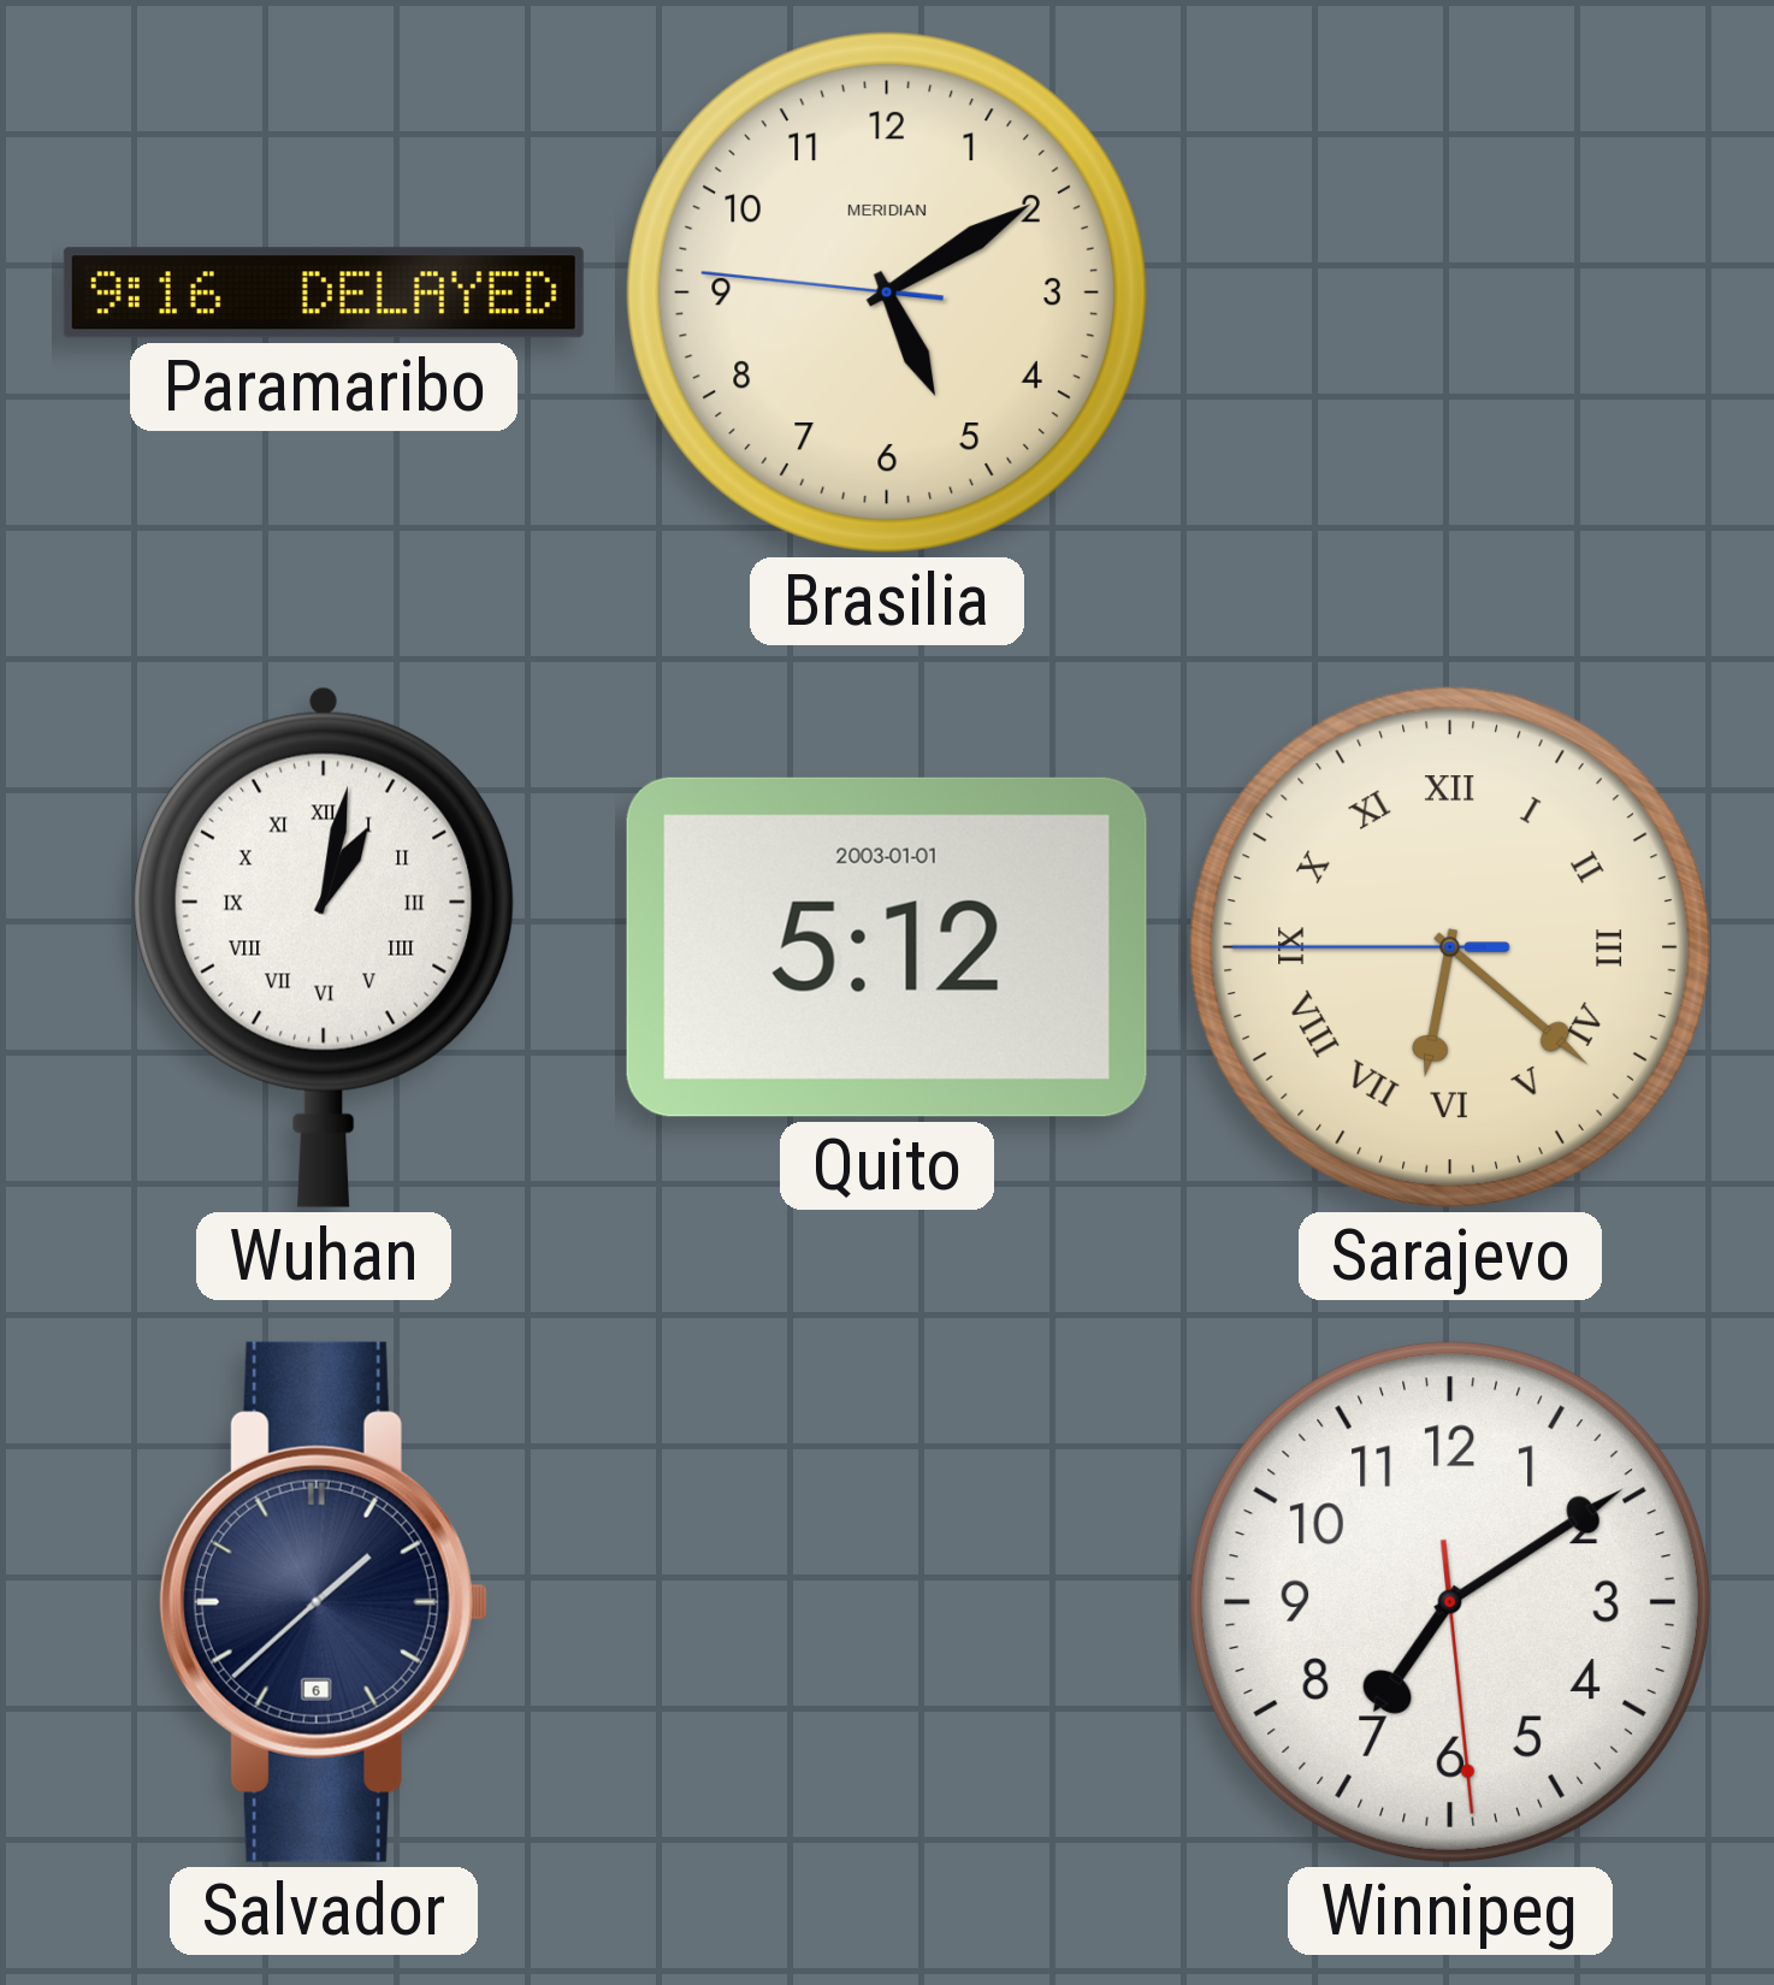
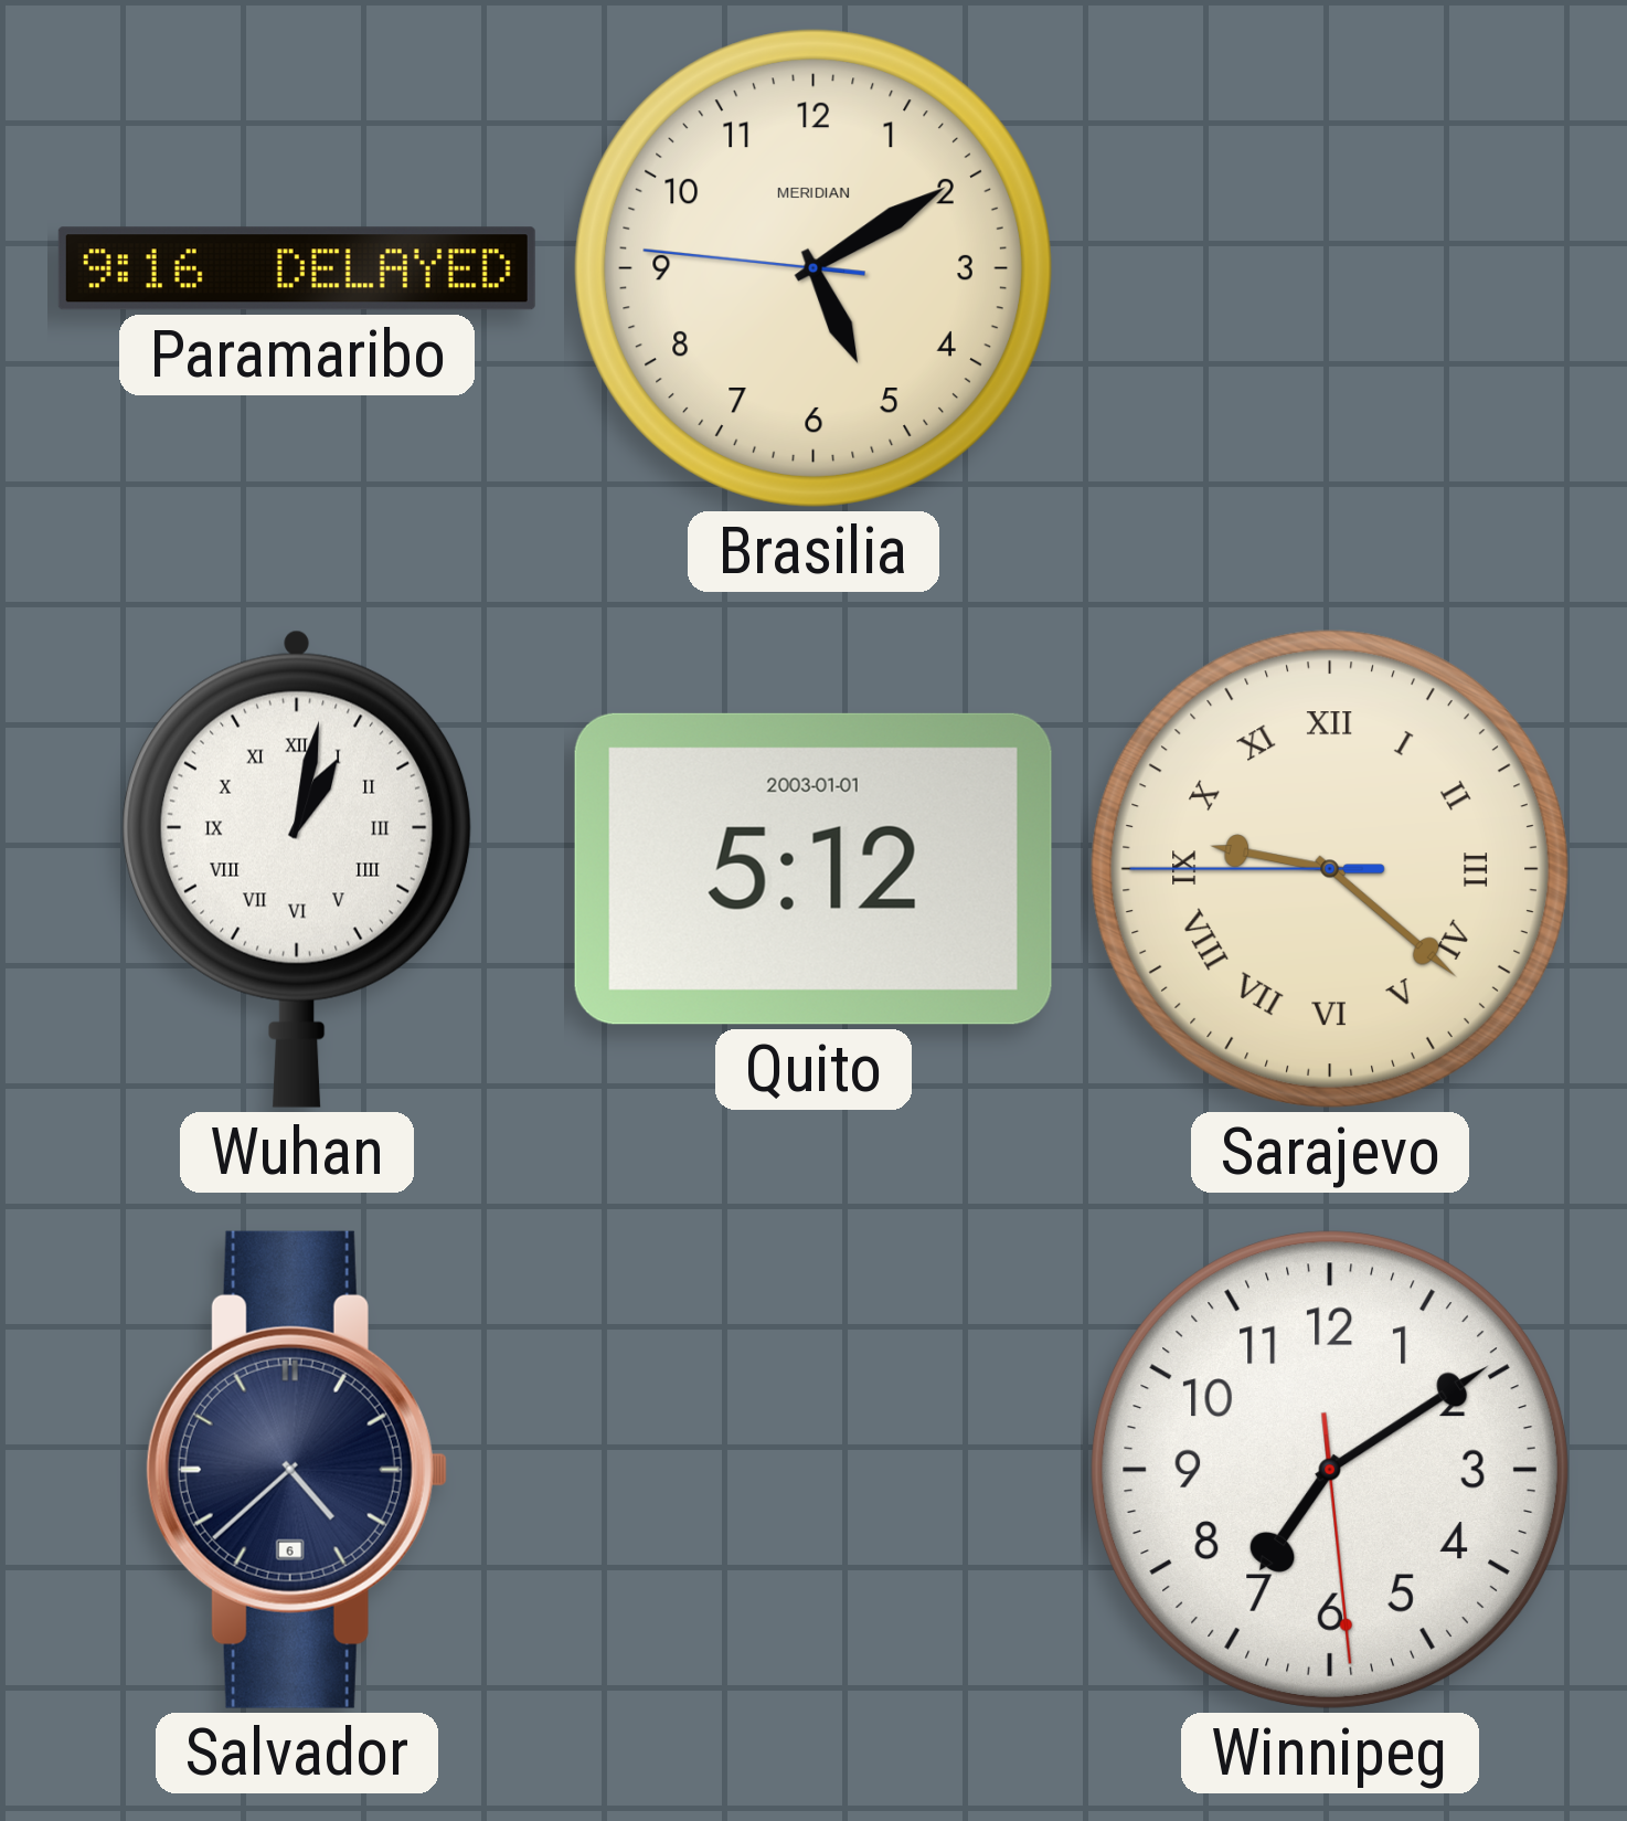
Sarajevo: 6:21 -> 9:21
Salvador: 1:38 -> 4:38
